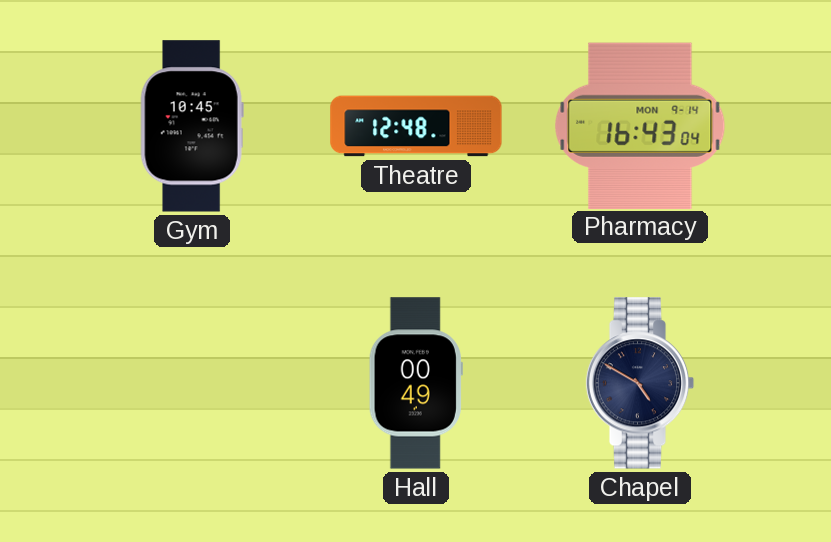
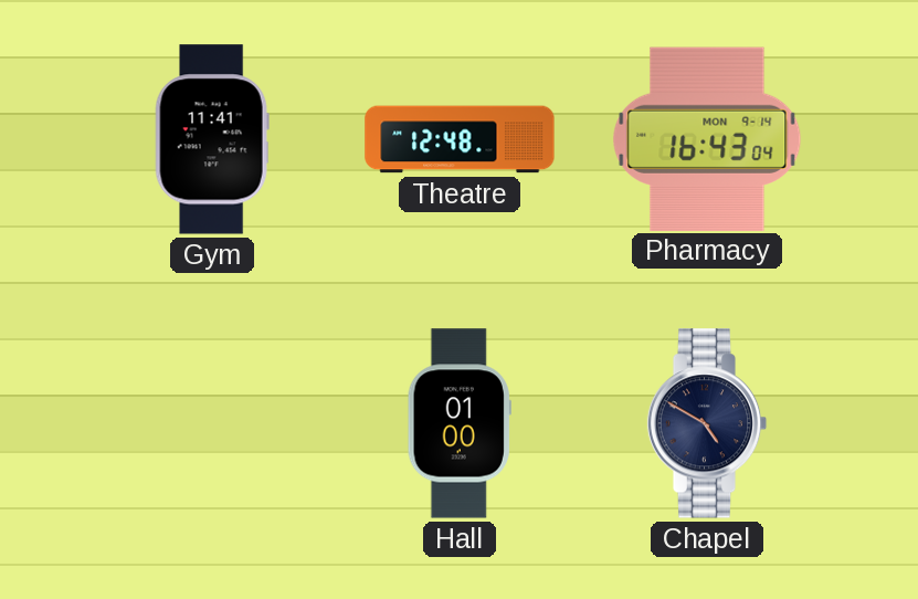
Gym: 10:45 -> 11:41
Hall: 00:49 -> 01:00
